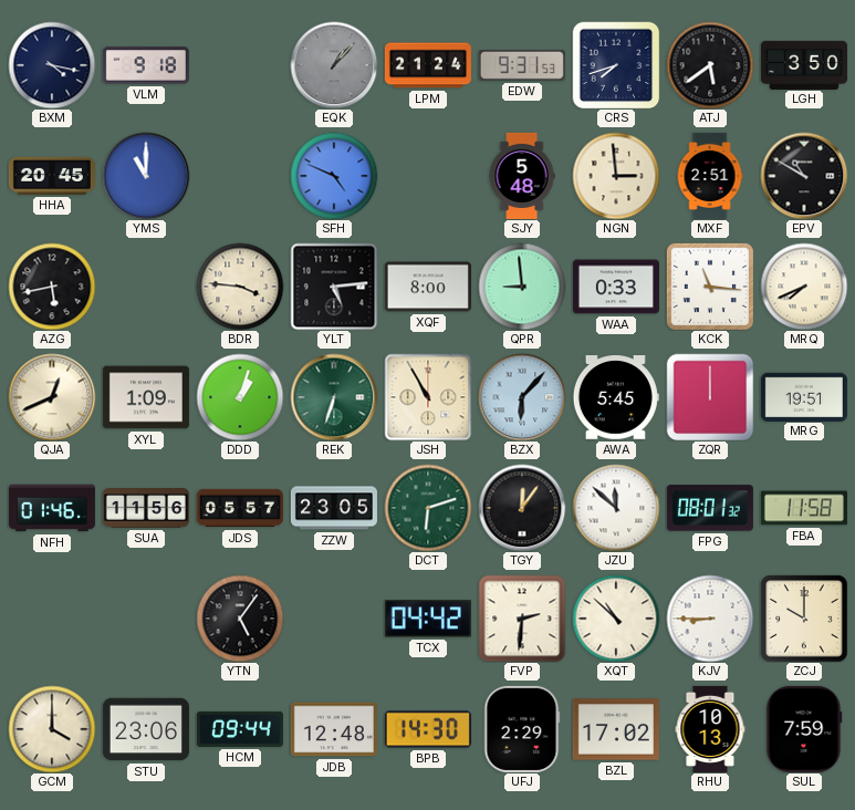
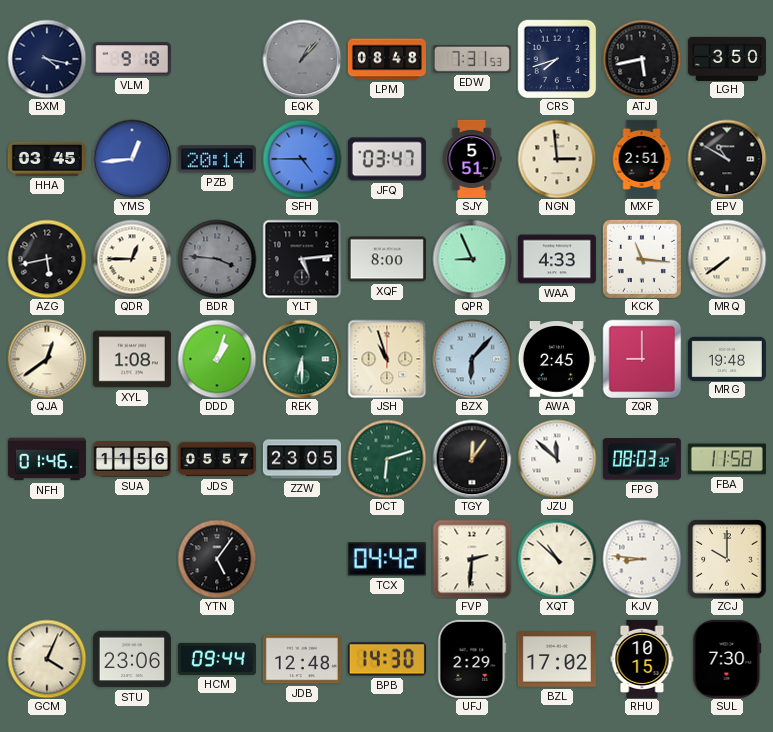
LPM: 21:24 -> 08:48
EDW: 9:31 -> 7:31
ATJ: 5:39 -> 5:43
HHA: 20:45 -> 03:45
YMS: 11:00 -> 12:44
PZB: none -> 20:14
SFH: 4:49 -> 4:45
JFQ: none -> 03:47
SJY: 5:48 -> 5:51
QDR: none -> 12:45
BDR dial: cream -> grey
QPR: 8:59 -> 8:56
WAA: 0:33 -> 4:33
MRQ: 7:41 -> 7:39
QJA: 12:41 -> 12:39
XYL: 1:09 -> 1:08
REK: 6:33 -> 6:30
JSH: 10:55 -> 10:57
AWA: 5:45 -> 2:45
ZQR: 12:00 -> 9:00
MRG: 19:51 -> 19:48
FPG: 08:01 -> 08:03
KJV: 8:45 -> 8:46
GCM: 4:00 -> 4:04
RHU: 10:13 -> 10:15
SUL: 7:59 -> 7:30
